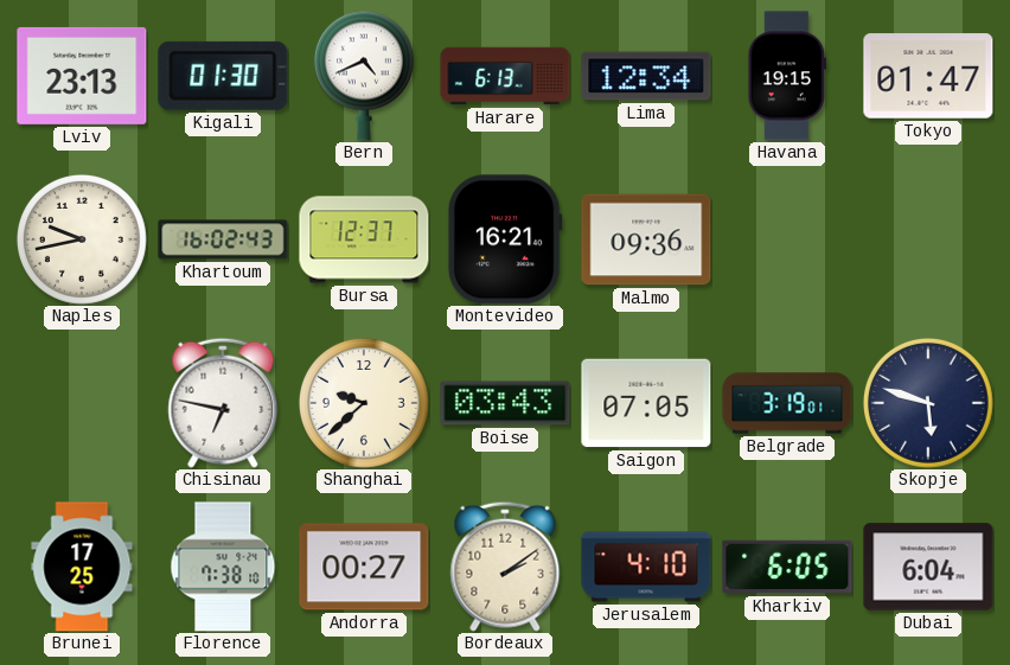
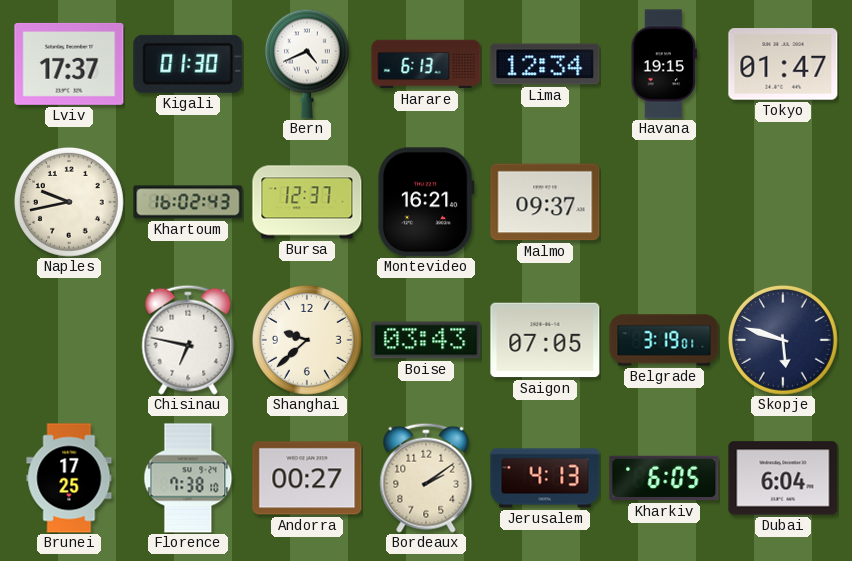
Lviv: 23:13 -> 17:37
Malmo: 09:36 -> 09:37
Jerusalem: 4:10 -> 4:13
